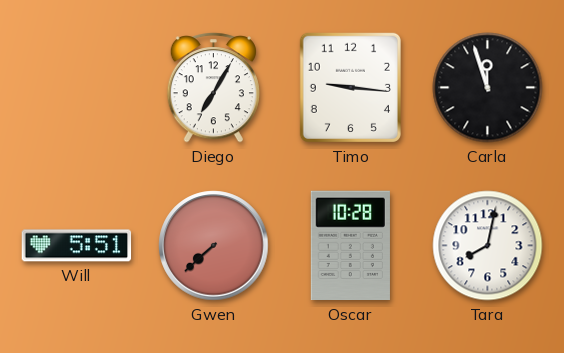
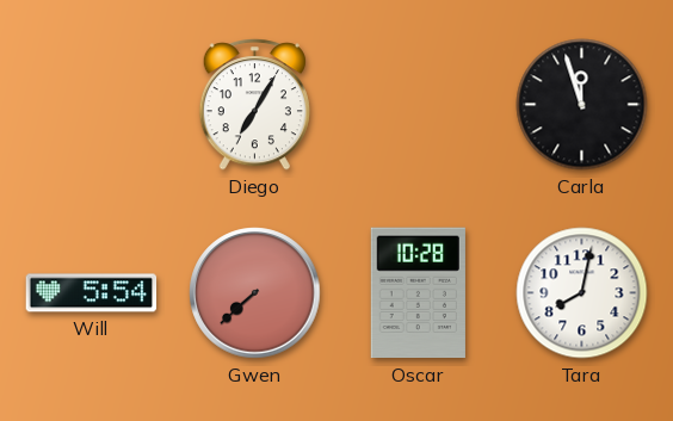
Timo: 9:16 -> none
Will: 5:51 -> 5:54
